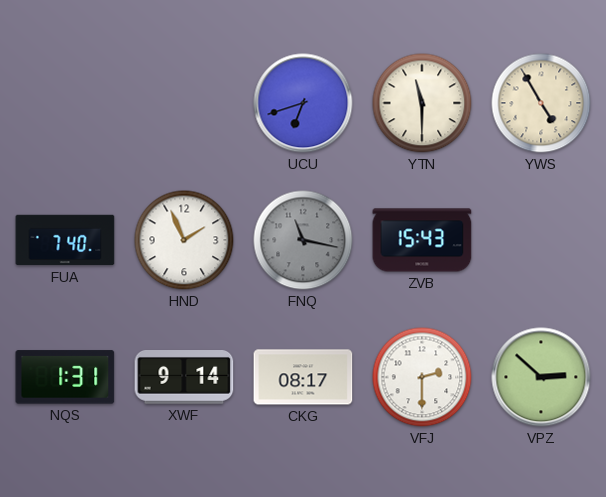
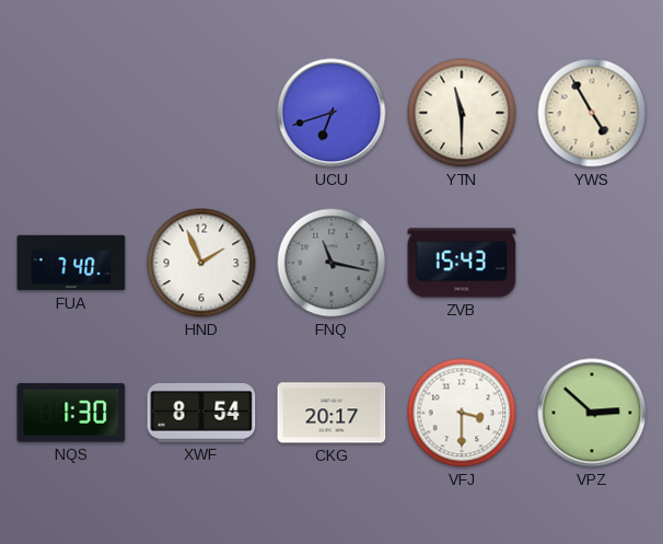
NQS: 1:31 -> 1:30
XWF: 9:14 -> 8:54
CKG: 08:17 -> 20:17
VFJ: 2:30 -> 3:30
